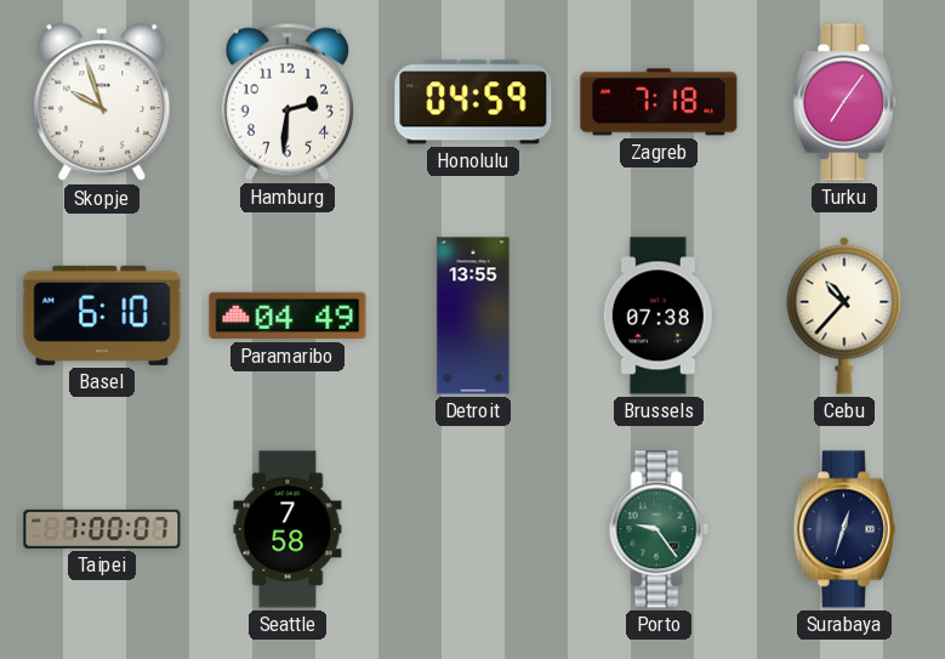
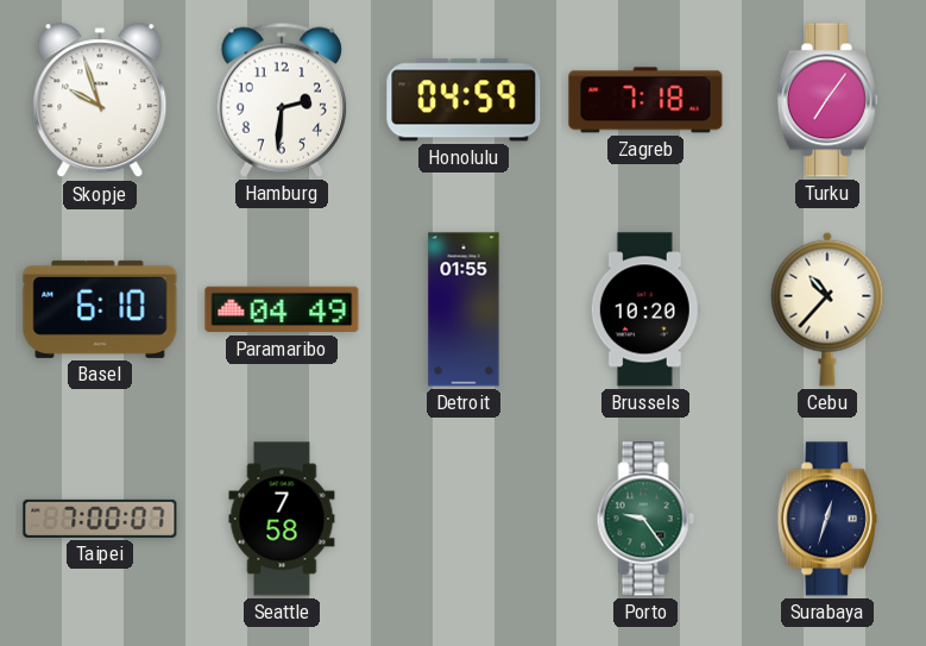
Detroit: 13:55 -> 01:55
Brussels: 07:38 -> 10:20
